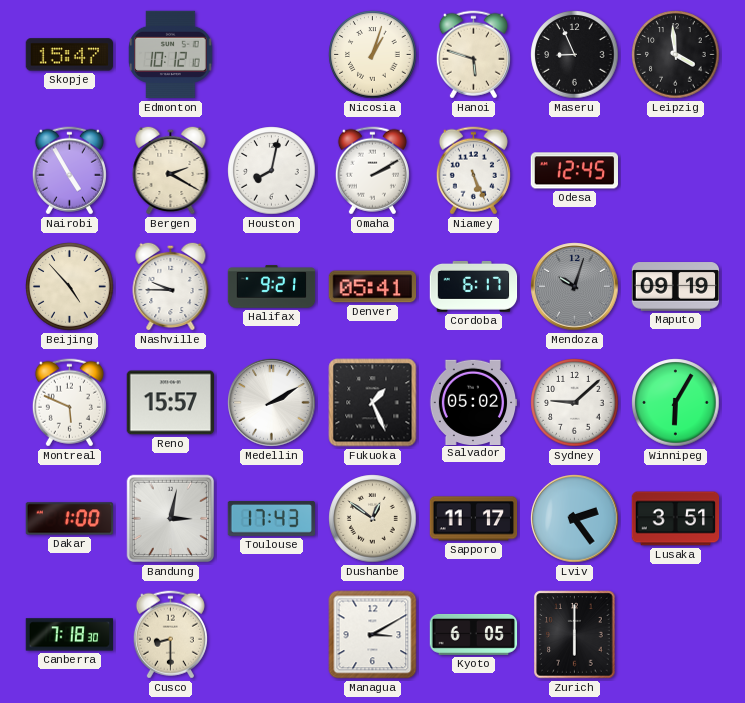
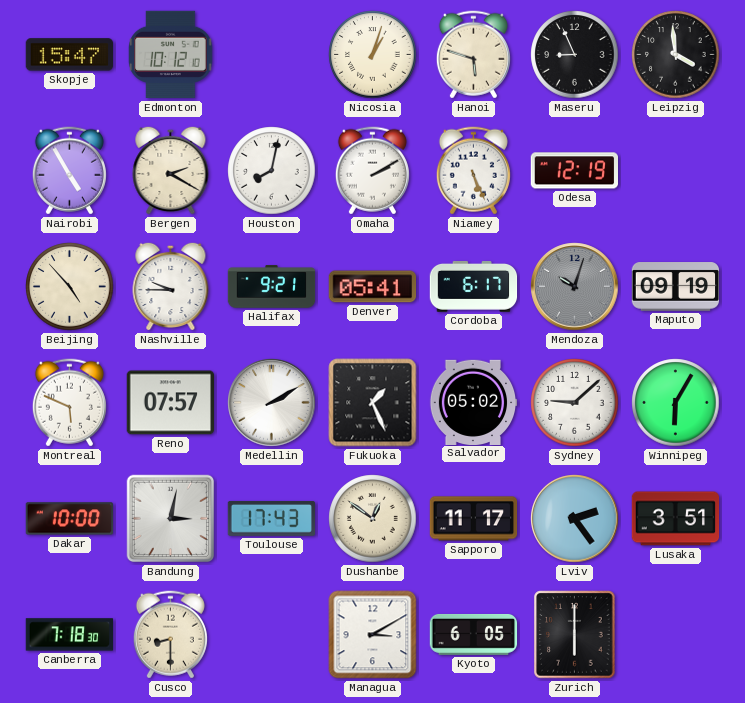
Odesa: 12:45 -> 12:19
Reno: 15:57 -> 07:57
Dakar: 1:00 -> 10:00
